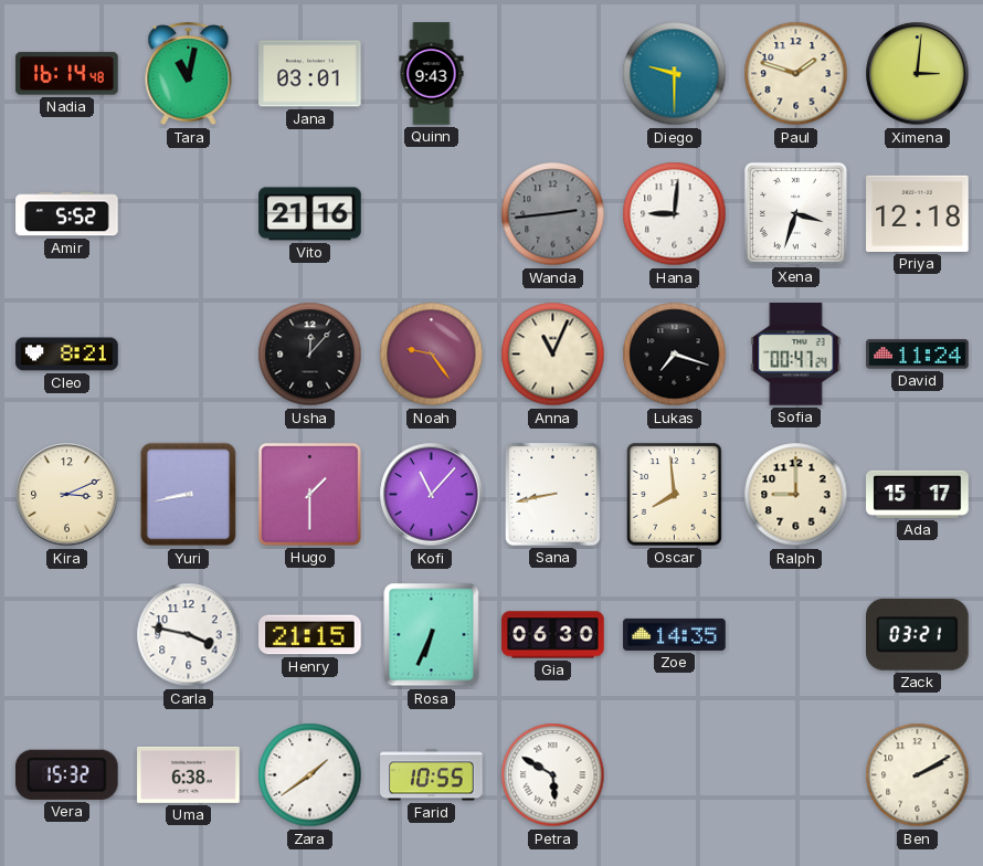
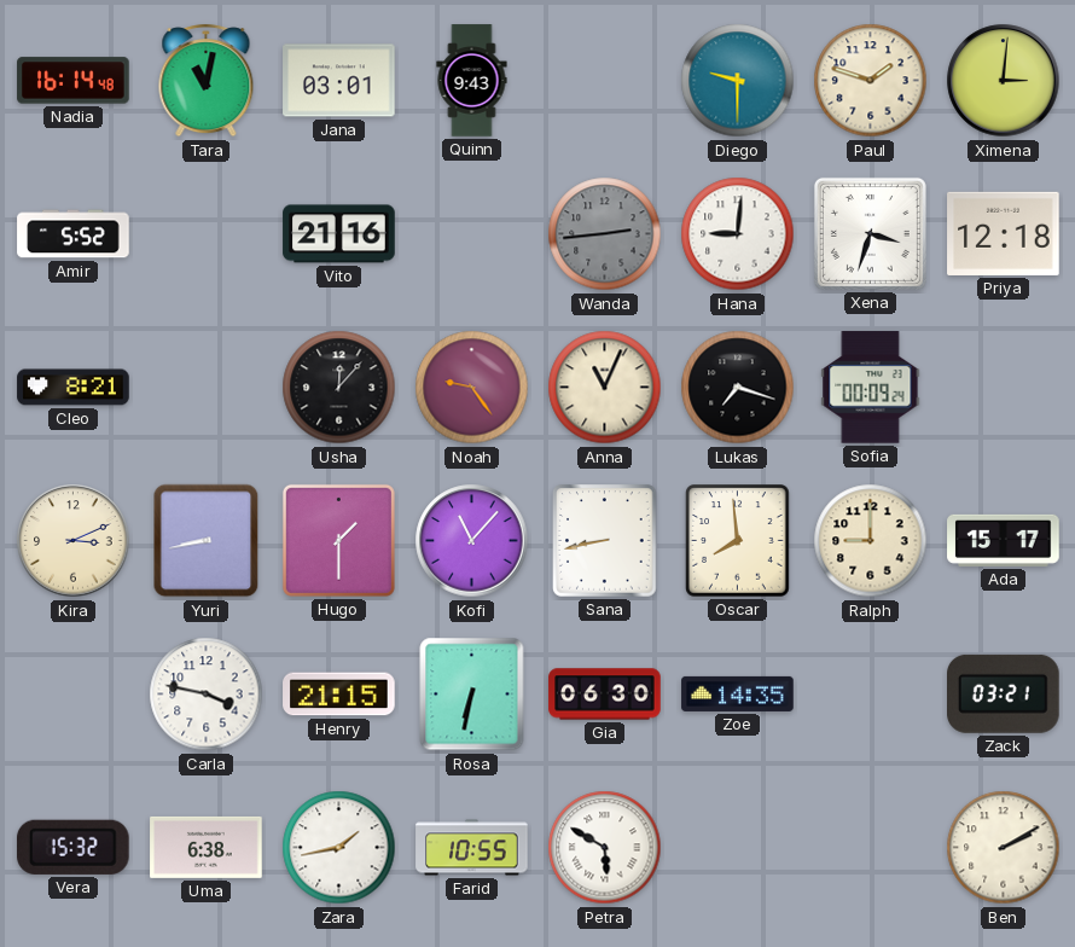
Sofia: 00:47 -> 00:09
David: 11:24 -> none
Rosa: 6:34 -> 6:32
Zara: 1:39 -> 1:43
